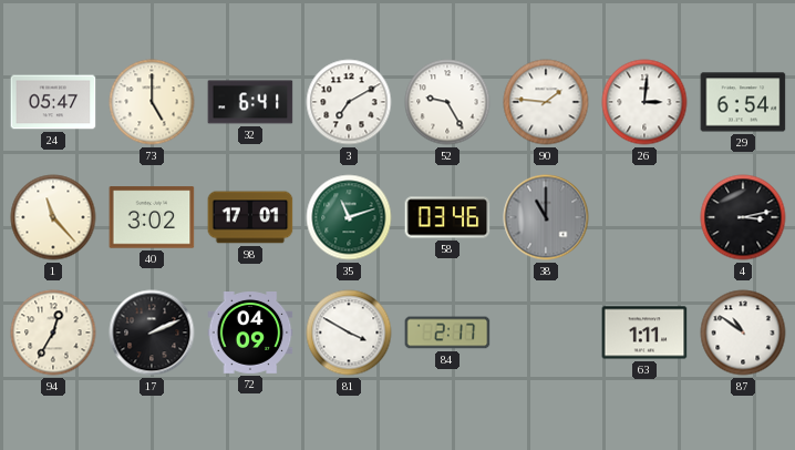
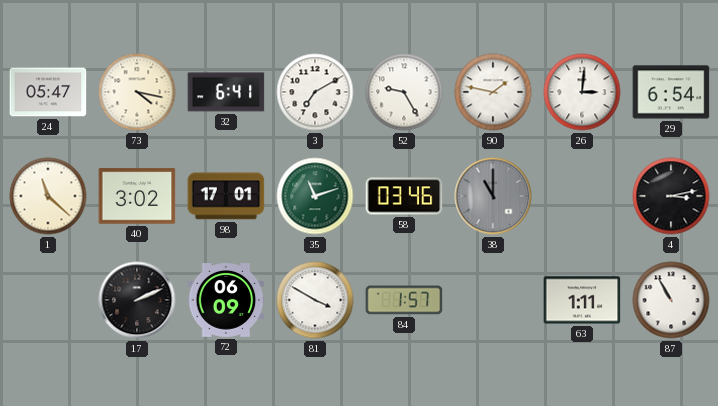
73: 5:00 -> 4:17
90: 1:46 -> 1:47
1: 11:23 -> 11:22
94: 12:35 -> none
72: 04:09 -> 06:09
84: 2:17 -> 1:57
87: 10:51 -> 10:55
